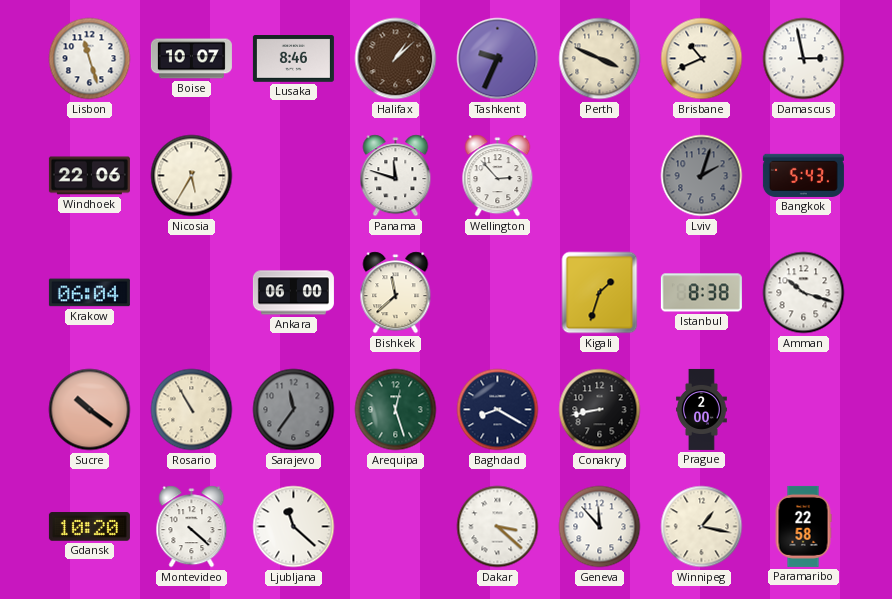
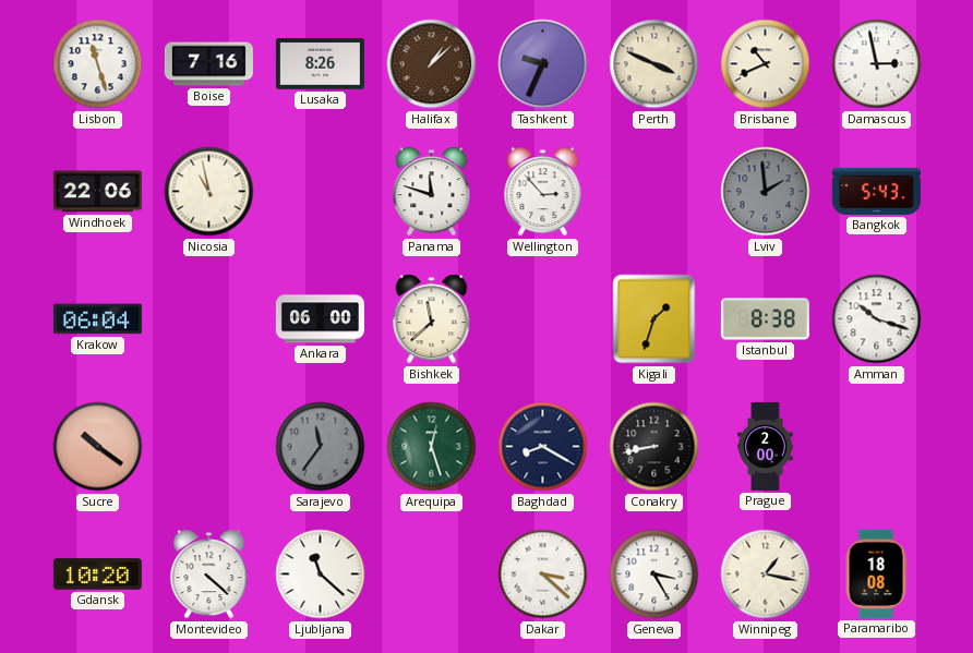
Boise: 10:07 -> 7:16
Lusaka: 8:46 -> 8:26
Nicosia: 5:35 -> 10:58
Lviv: 2:03 -> 1:59
Rosario: 10:55 -> none
Geneva: 11:53 -> 3:25
Paramaribo: 22:58 -> 18:08
